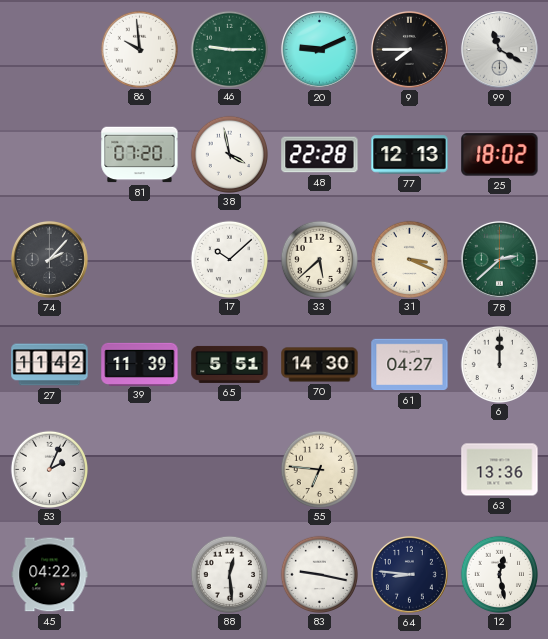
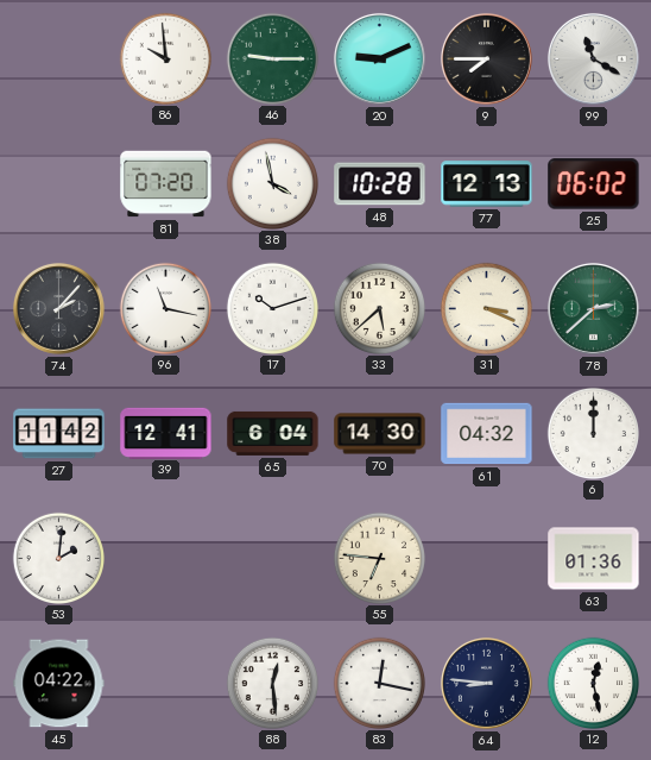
48: 22:28 -> 10:28
25: 18:02 -> 06:02
96: none -> 11:17
17: 10:08 -> 10:12
39: 11:39 -> 12:41
65: 5:51 -> 6:04
61: 04:27 -> 04:32
53: 2:04 -> 2:01
63: 13:36 -> 01:36
83: 9:17 -> 12:17
